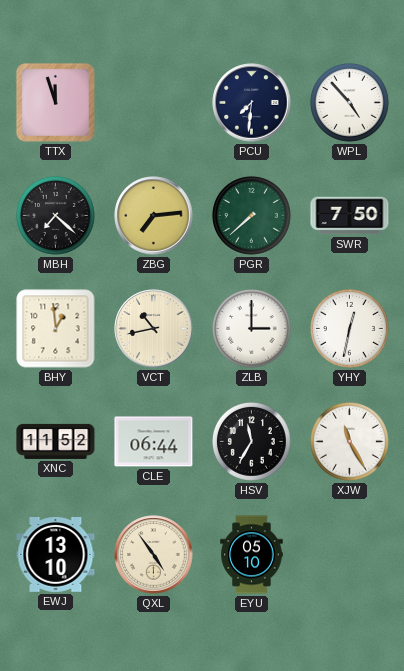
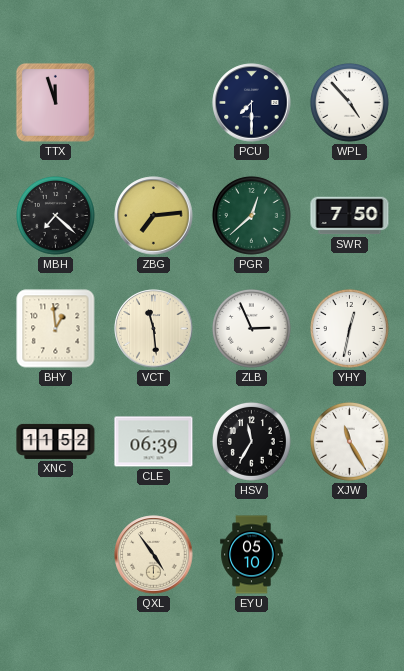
PCU: 7:31 -> 7:30
PGR: 7:38 -> 12:38
VCT: 10:43 -> 11:29
ZLB: 3:00 -> 2:56
CLE: 06:44 -> 06:39
EWJ: 13:10 -> none
